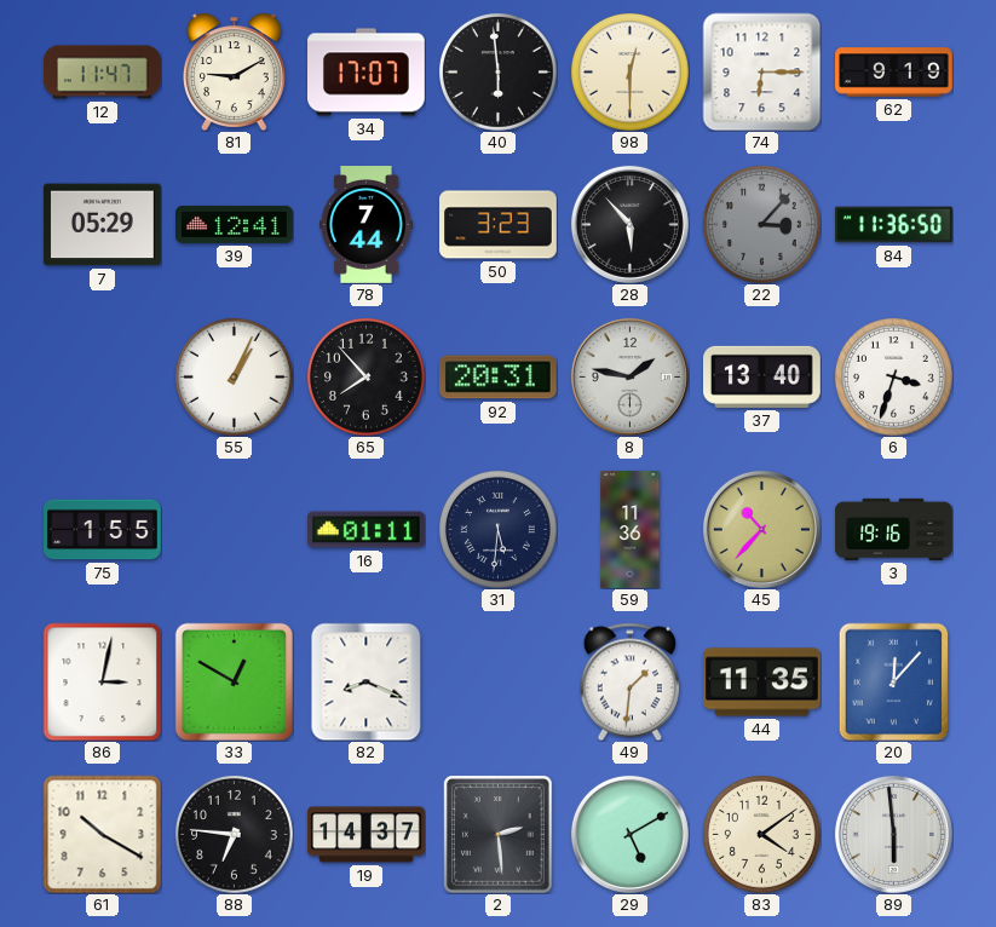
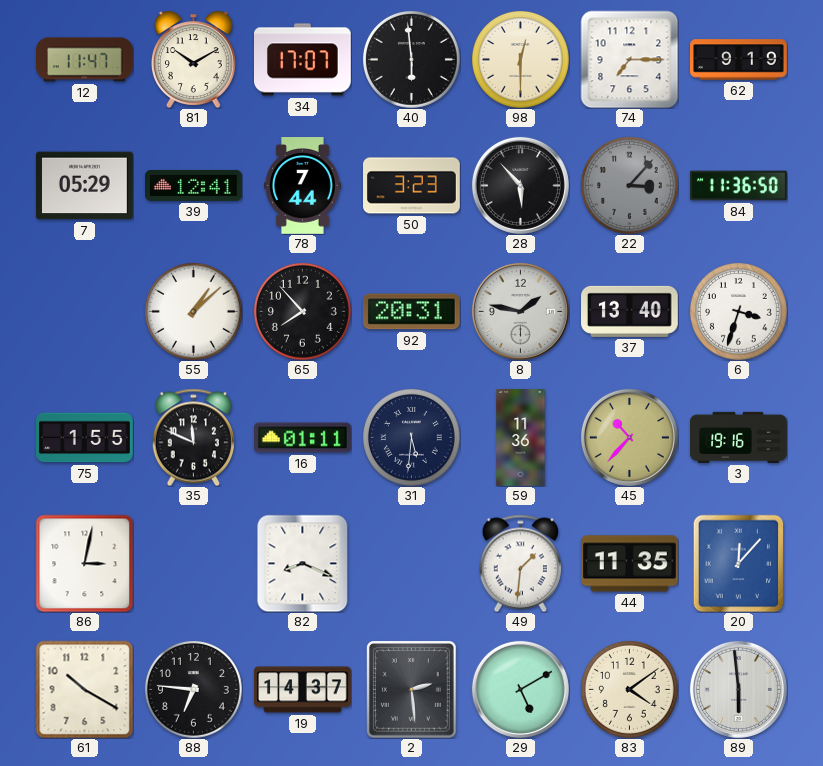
81: 9:10 -> 10:10
74: 6:15 -> 7:15
55: 1:04 -> 1:08
35: none -> 11:49
33: 12:50 -> none
